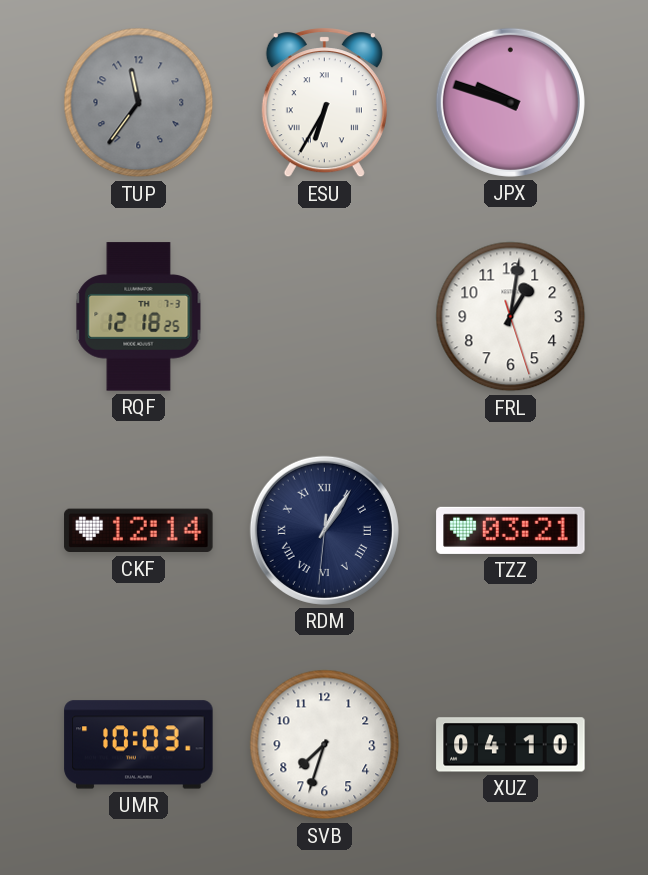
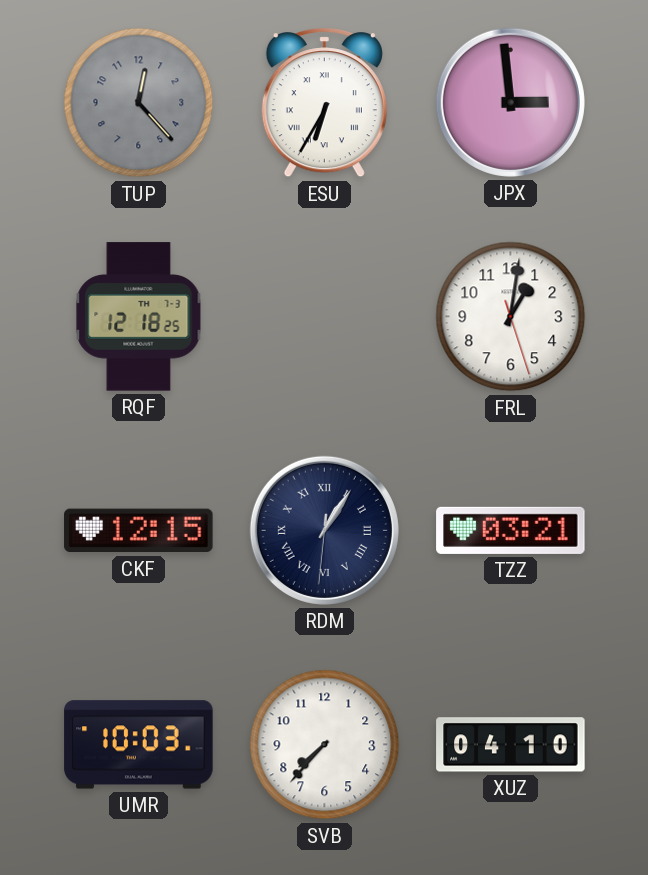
TUP: 11:36 -> 12:23
JPX: 9:48 -> 2:59
CKF: 12:14 -> 12:15
SVB: 7:33 -> 7:37
